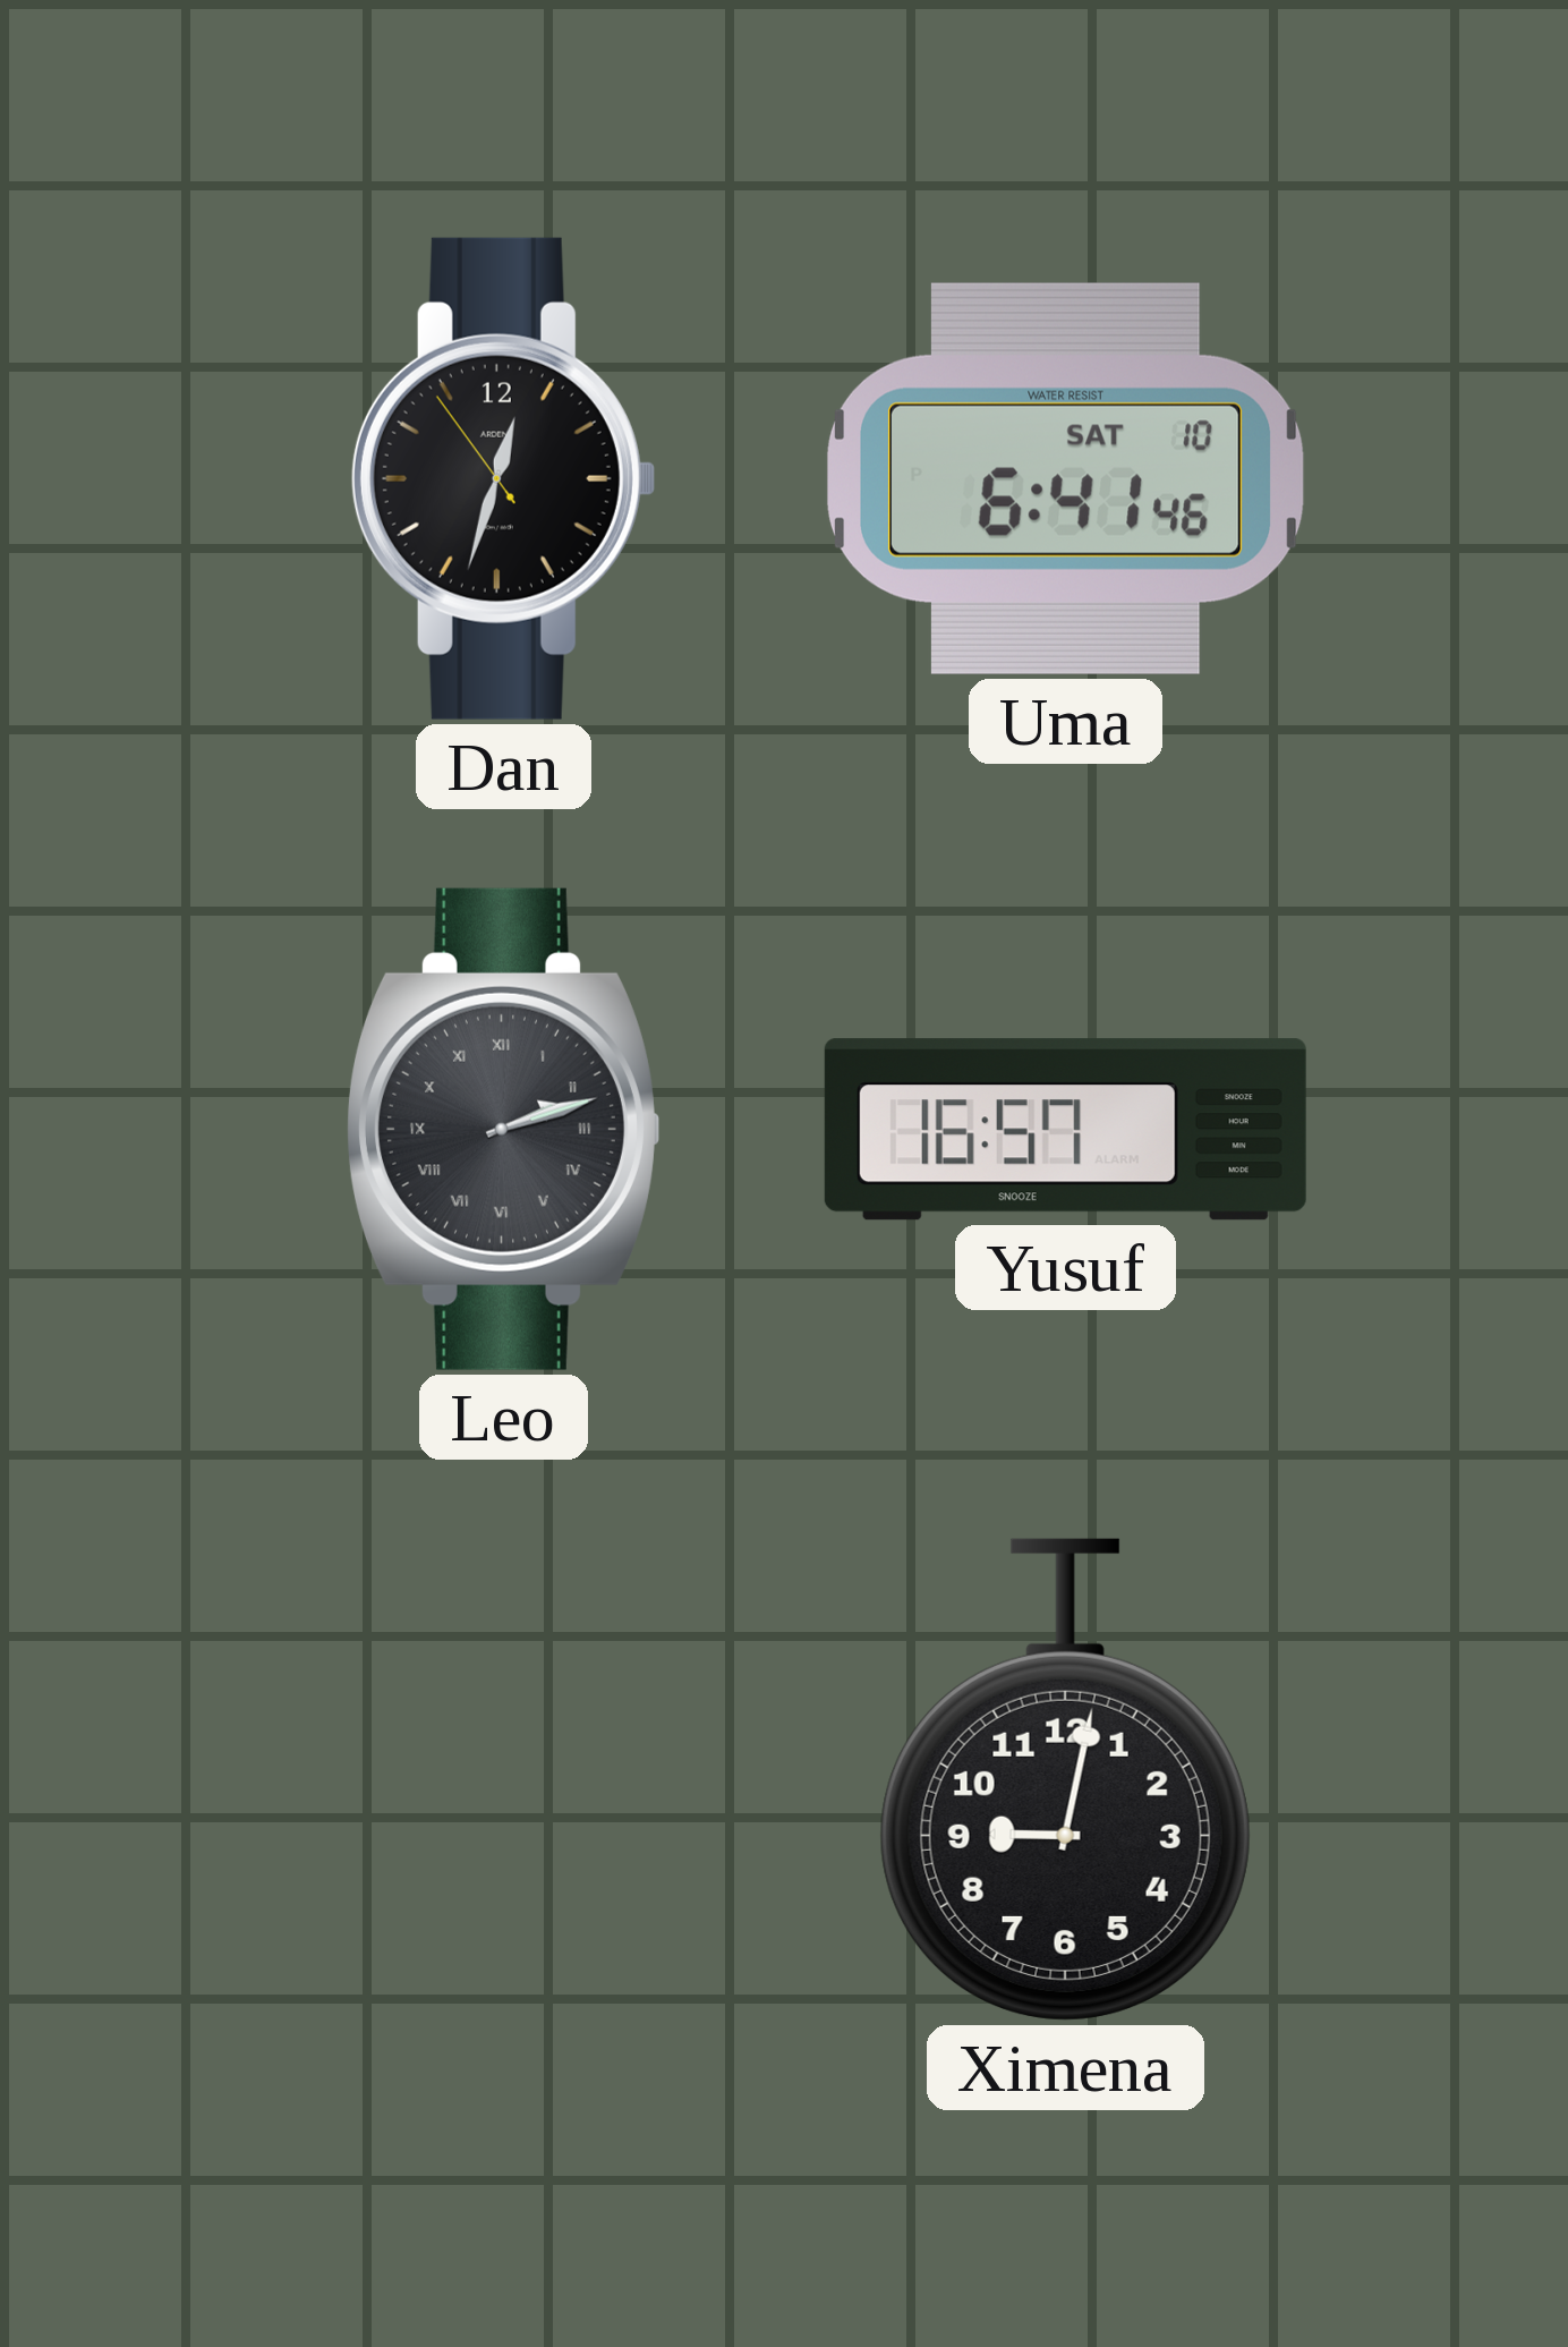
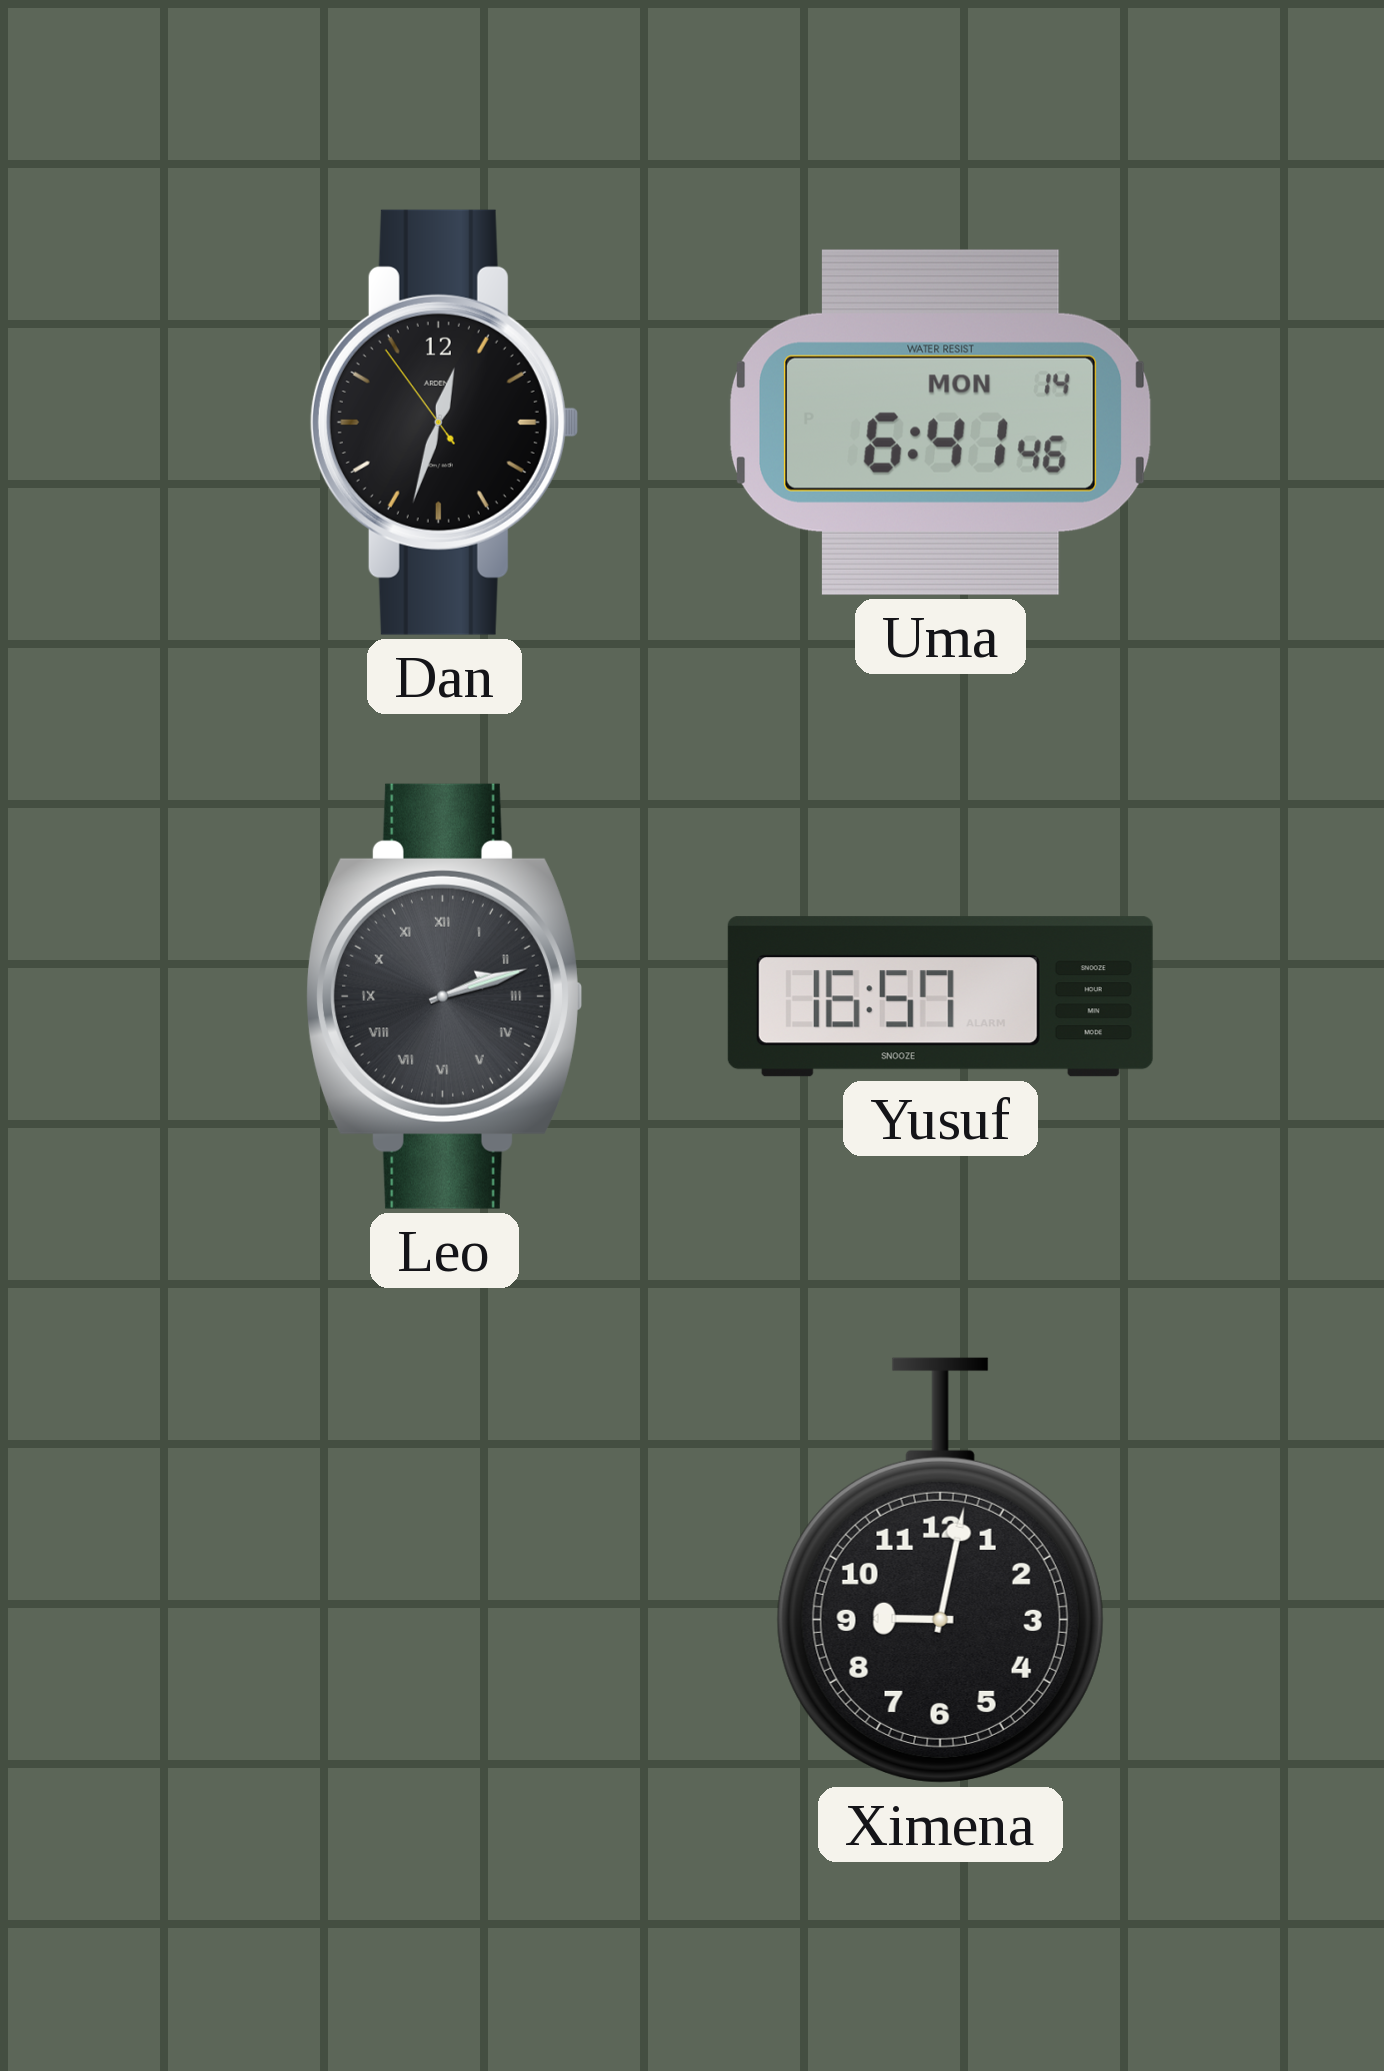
Uma date: SAT 10 -> MON 14
